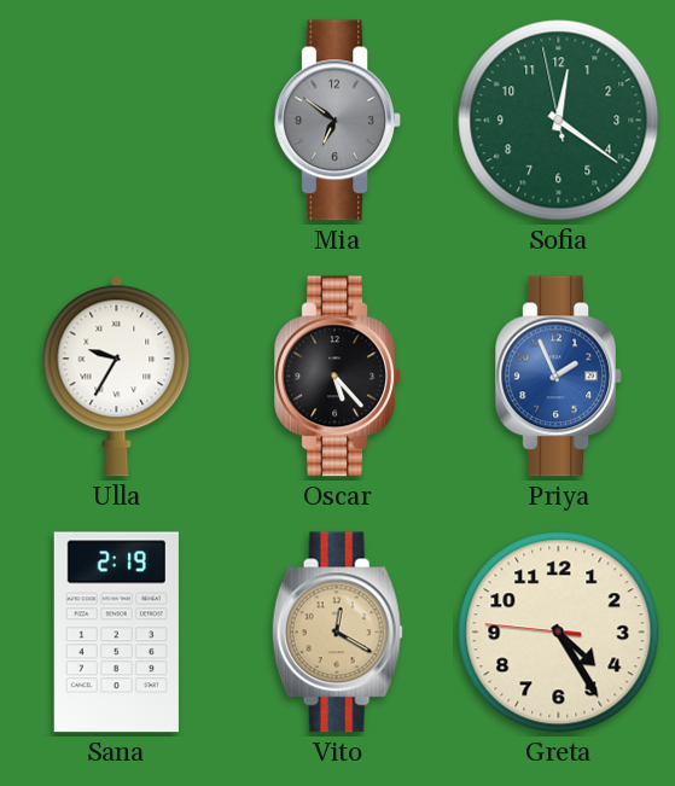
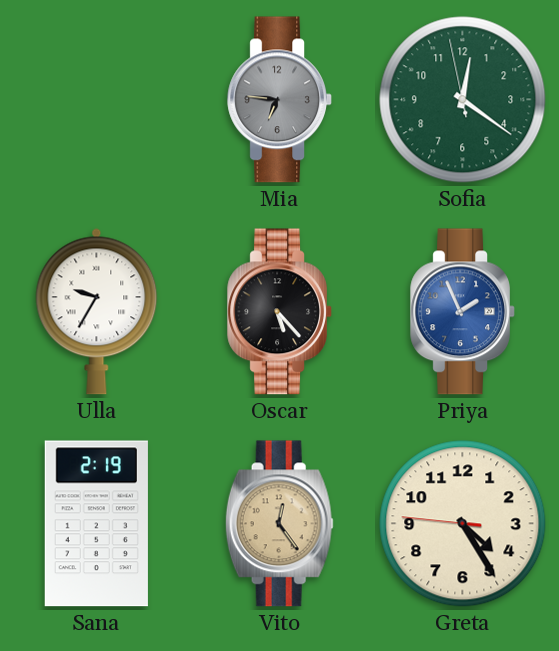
Mia: 6:51 -> 6:46
Vito: 12:20 -> 12:24
